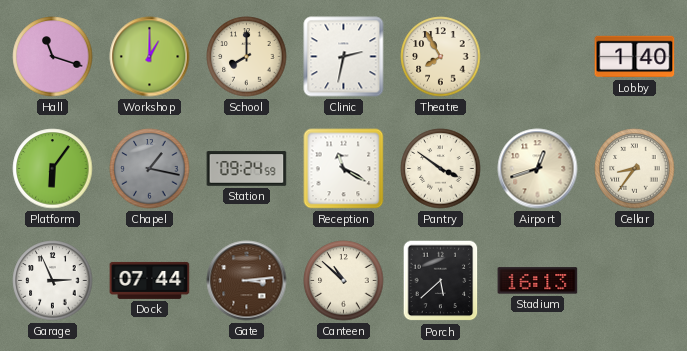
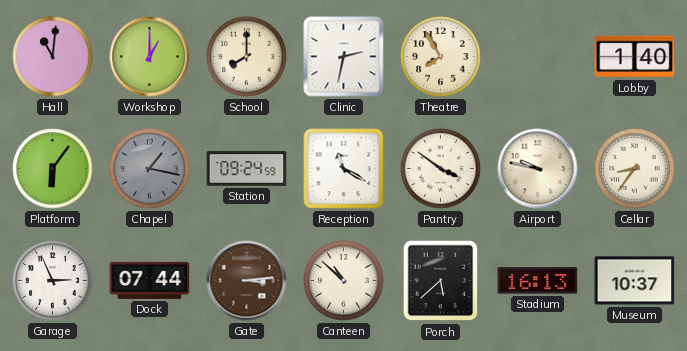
Hall: 11:18 -> 11:01
Airport: 12:42 -> 9:47
Museum: none -> 10:37
